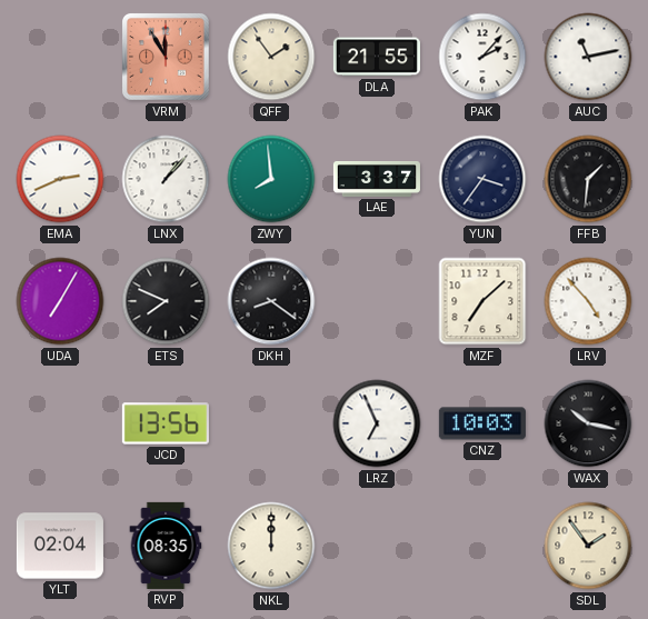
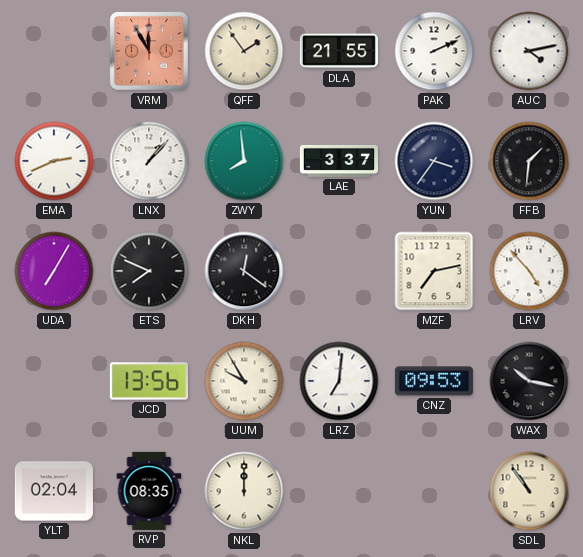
PAK: 2:07 -> 2:11
AUC: 11:13 -> 4:13
DKH: 8:21 -> 12:21
MZF: 7:08 -> 7:13
UUM: none -> 9:55
LRZ: 6:56 -> 7:01
CNZ: 10:03 -> 09:53
SDL: 1:54 -> 10:54
